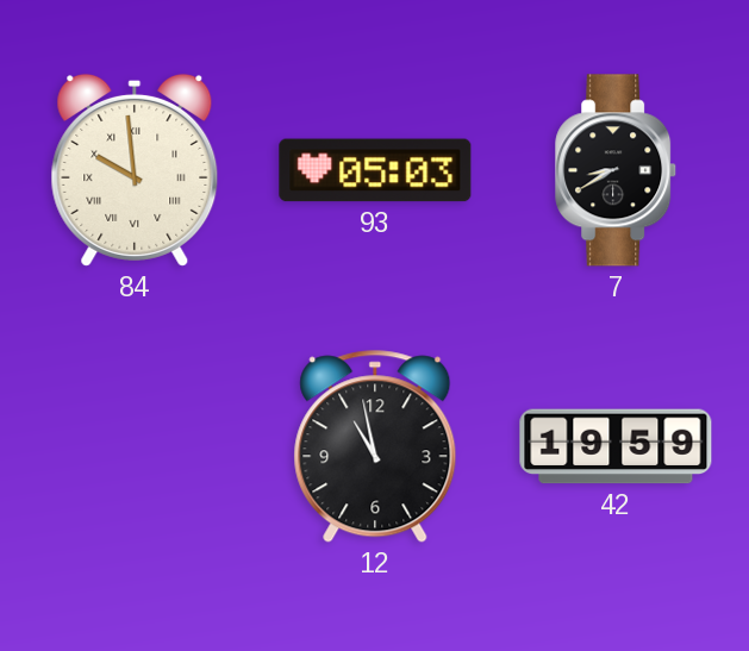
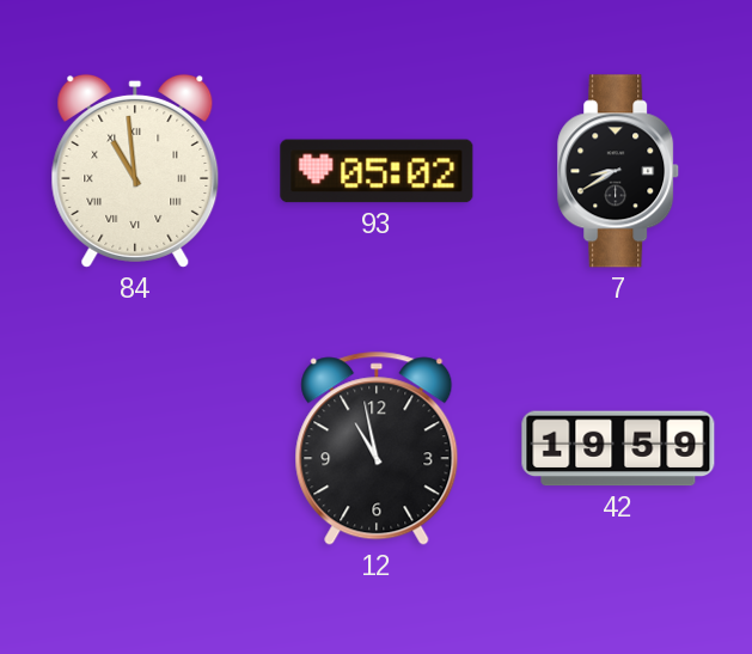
84: 9:59 -> 10:59
93: 05:03 -> 05:02
